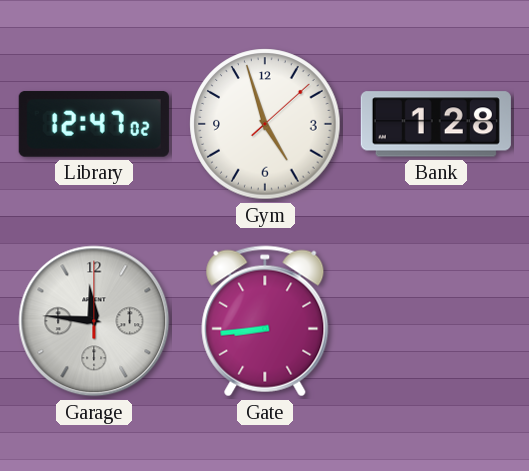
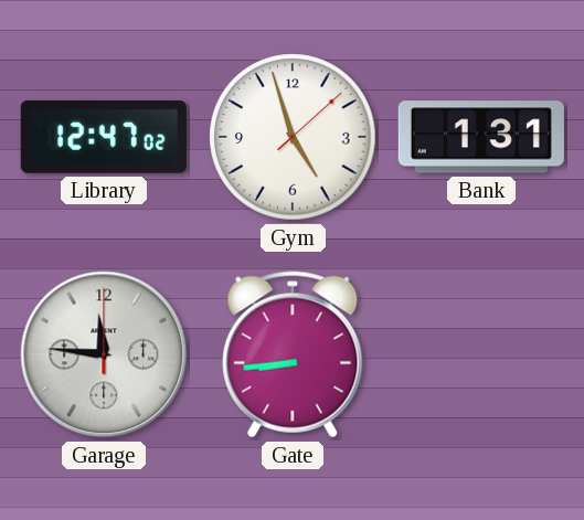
Bank: 1:28 -> 1:31
